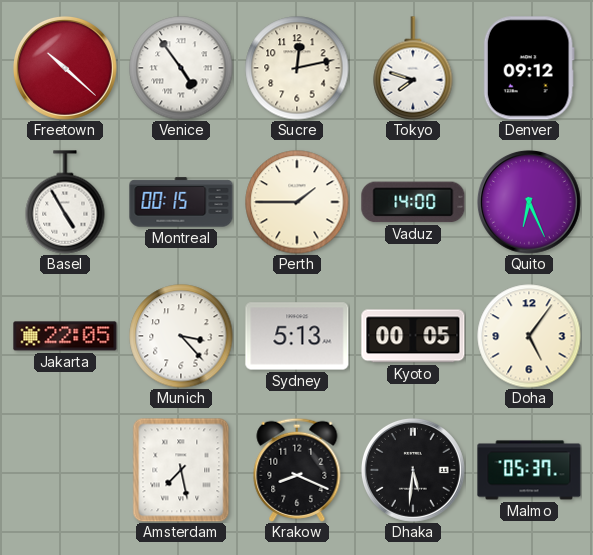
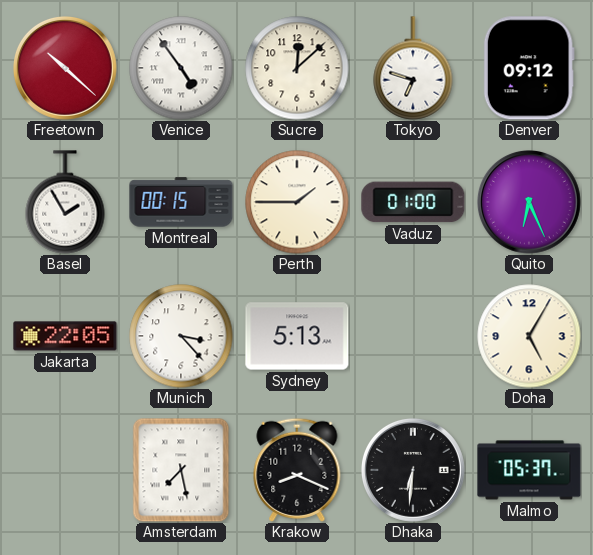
Sucre: 12:13 -> 12:08
Tokyo: 7:48 -> 6:48
Basel: 4:55 -> 1:55
Vaduz: 14:00 -> 01:00
Kyoto: 00:05 -> none
Doha: 5:06 -> 5:05
Dhaka: 5:31 -> 6:31
